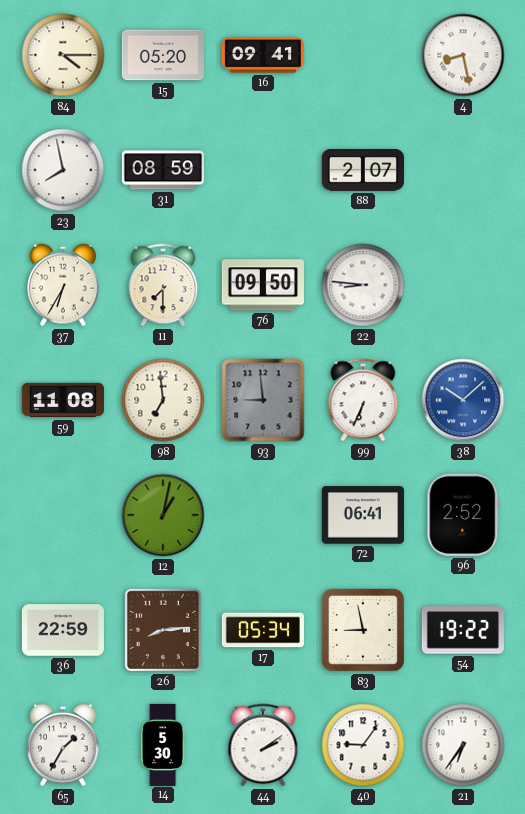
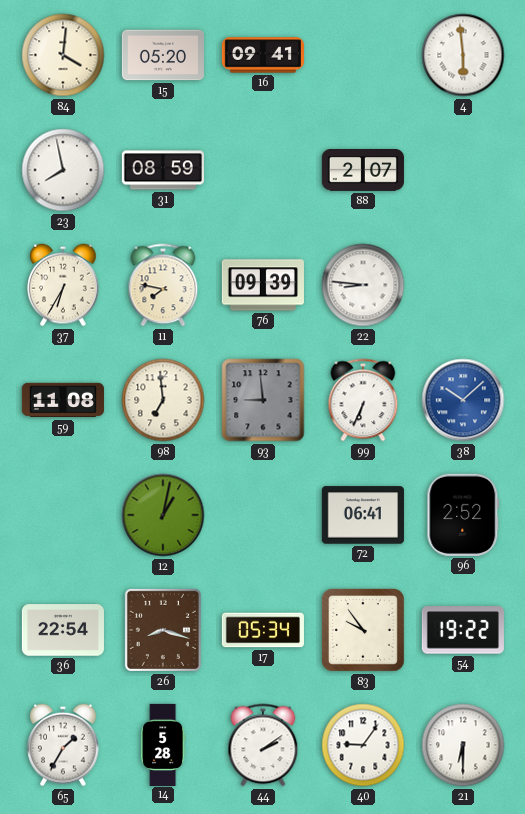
84: 4:15 -> 4:01
4: 8:28 -> 5:59
11: 7:30 -> 7:47
76: 09:50 -> 09:39
36: 22:59 -> 22:54
26: 8:14 -> 8:18
83: 8:58 -> 9:54
14: 5:30 -> 5:28
21: 6:36 -> 6:30
